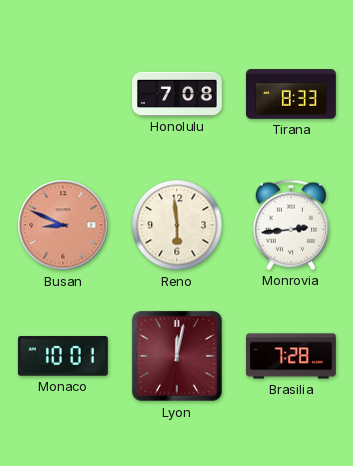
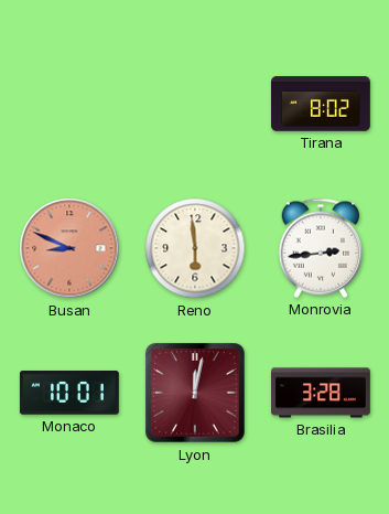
Honolulu: 7:08 -> none
Tirana: 8:33 -> 8:02
Brasilia: 7:28 -> 3:28
